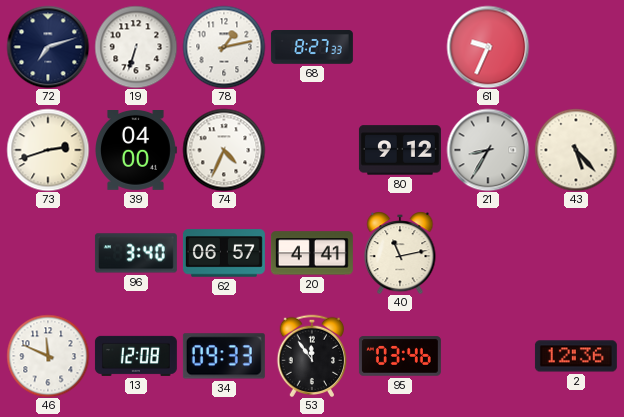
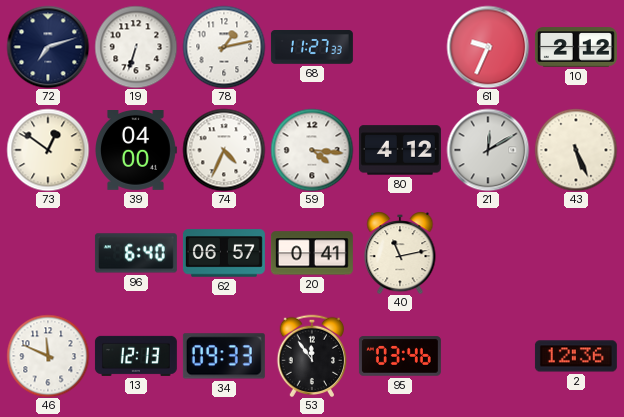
68: 8:27 -> 11:27
10: none -> 2:12
73: 2:42 -> 12:51
59: none -> 4:16
80: 9:12 -> 4:12
21: 8:35 -> 12:10
43: 5:23 -> 5:26
96: 3:40 -> 6:40
20: 4:41 -> 0:41
13: 12:08 -> 12:13
